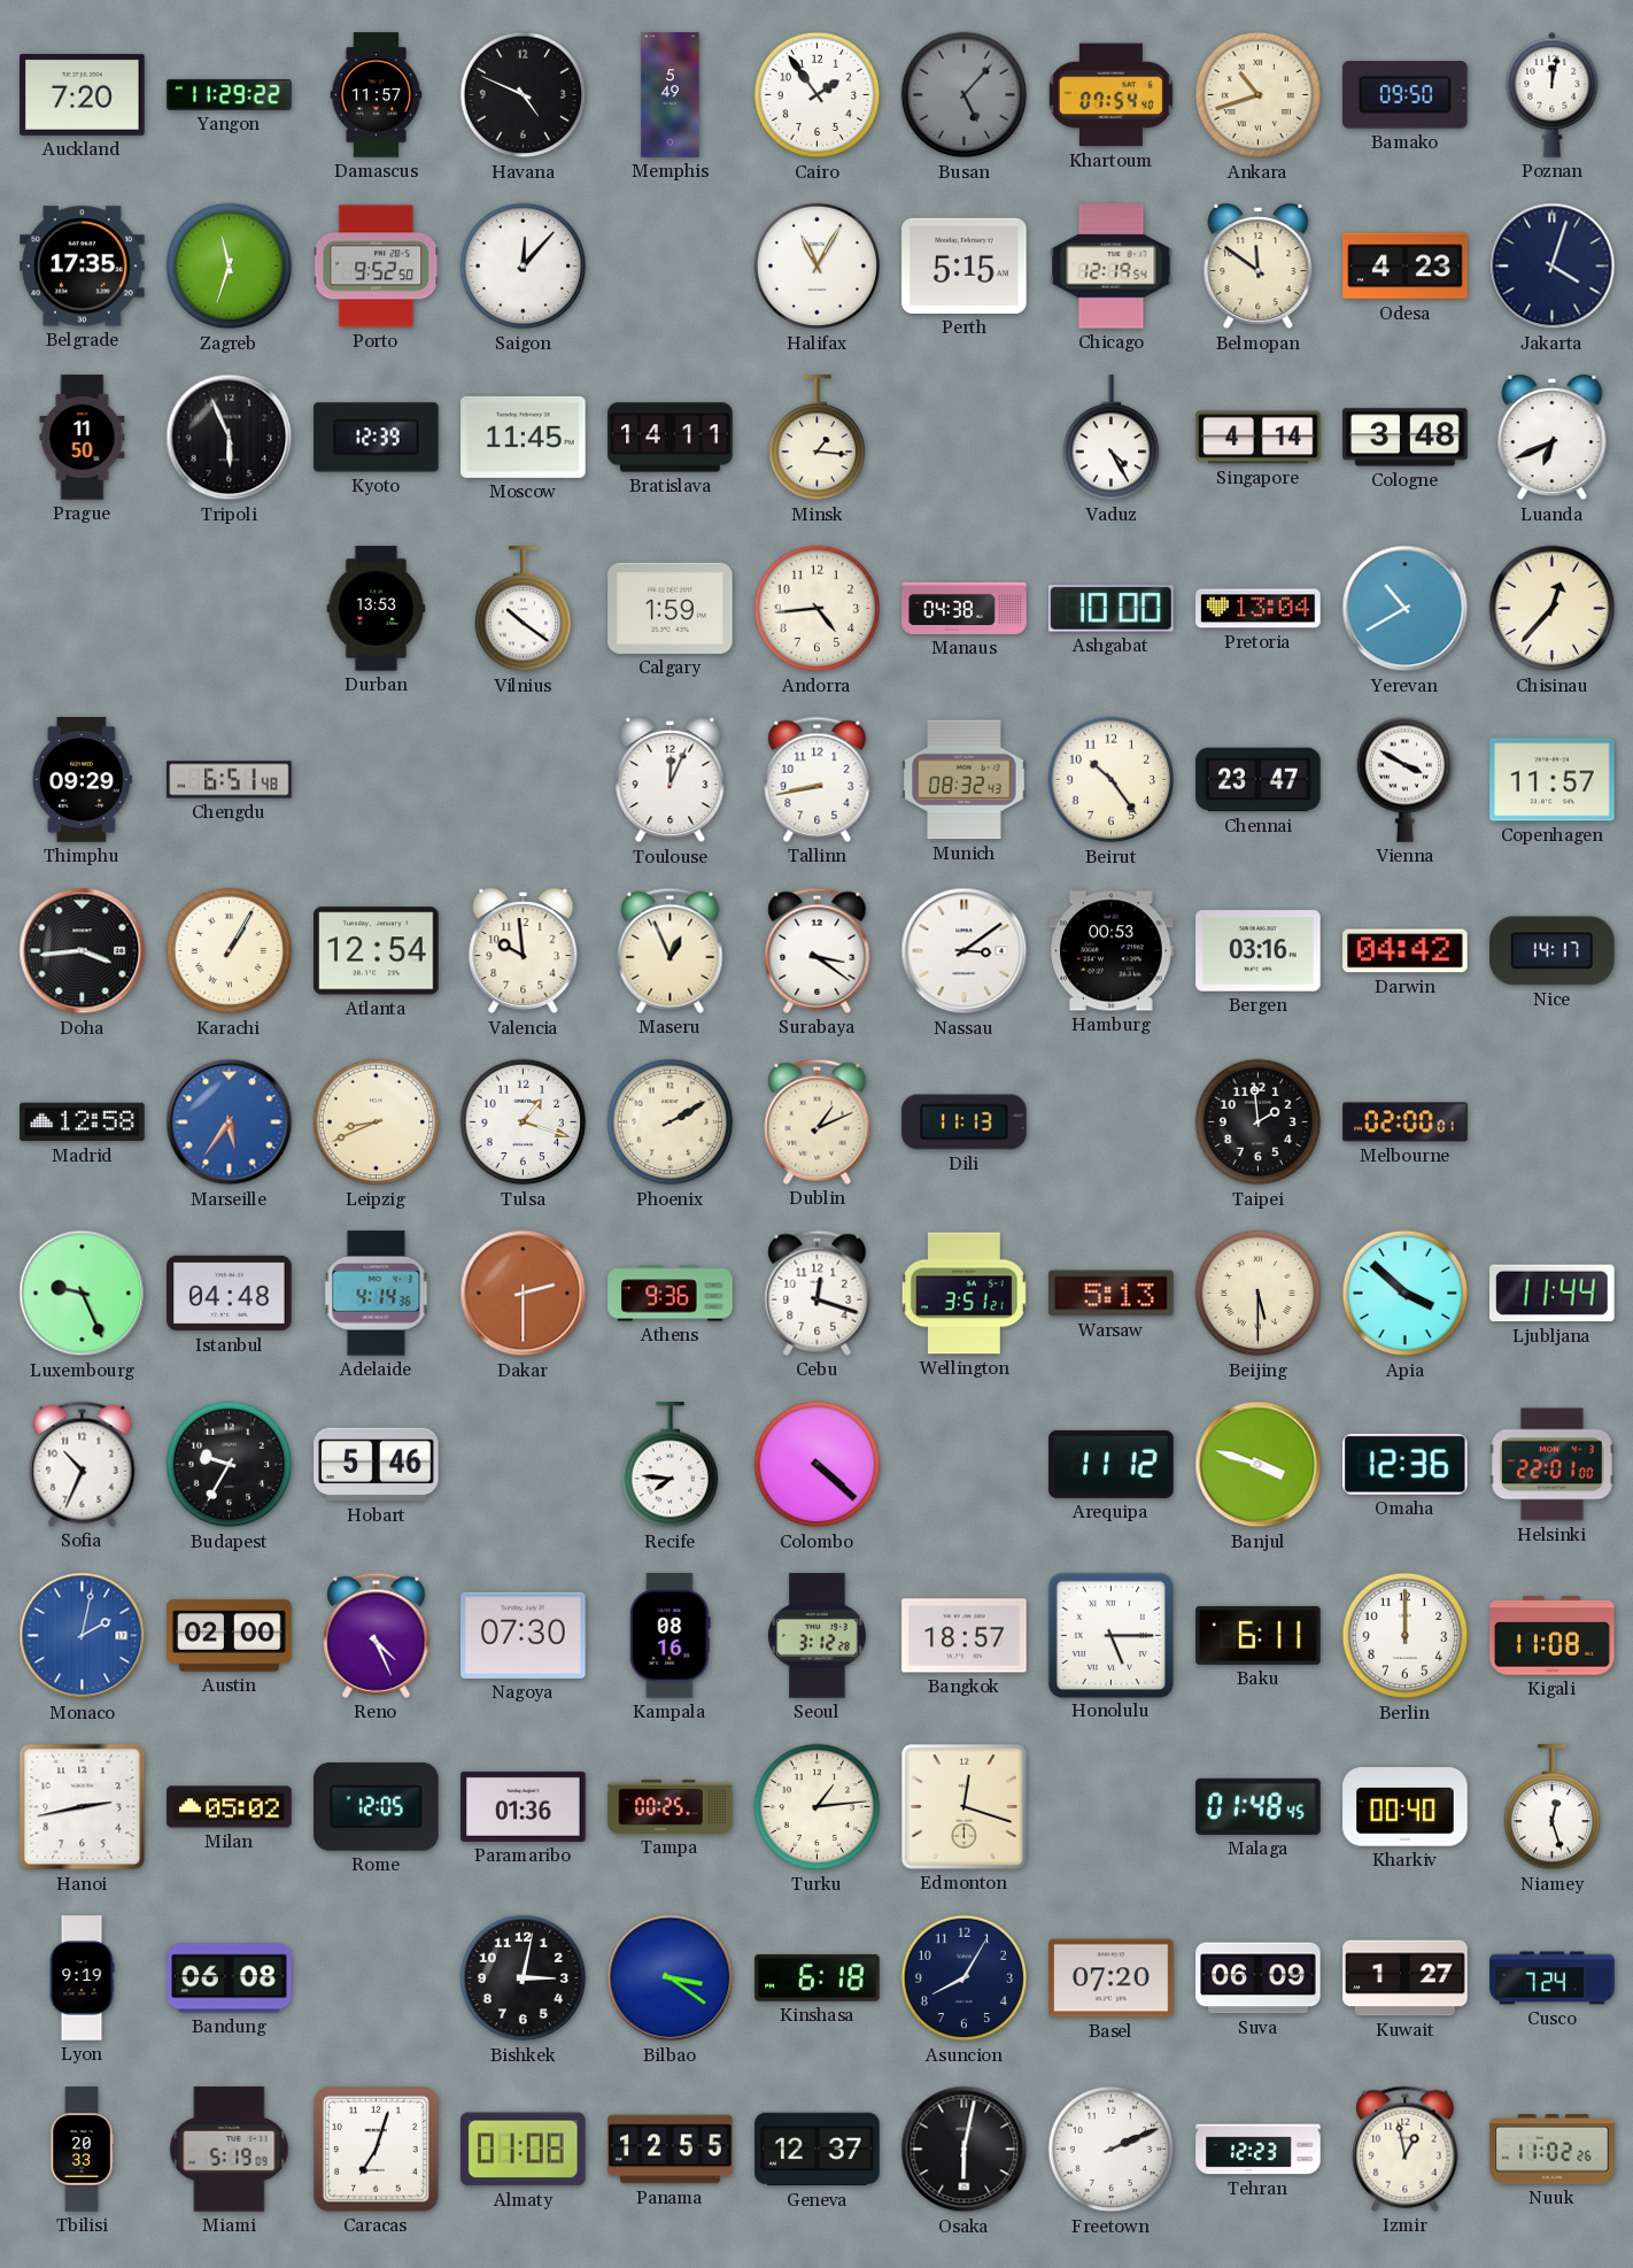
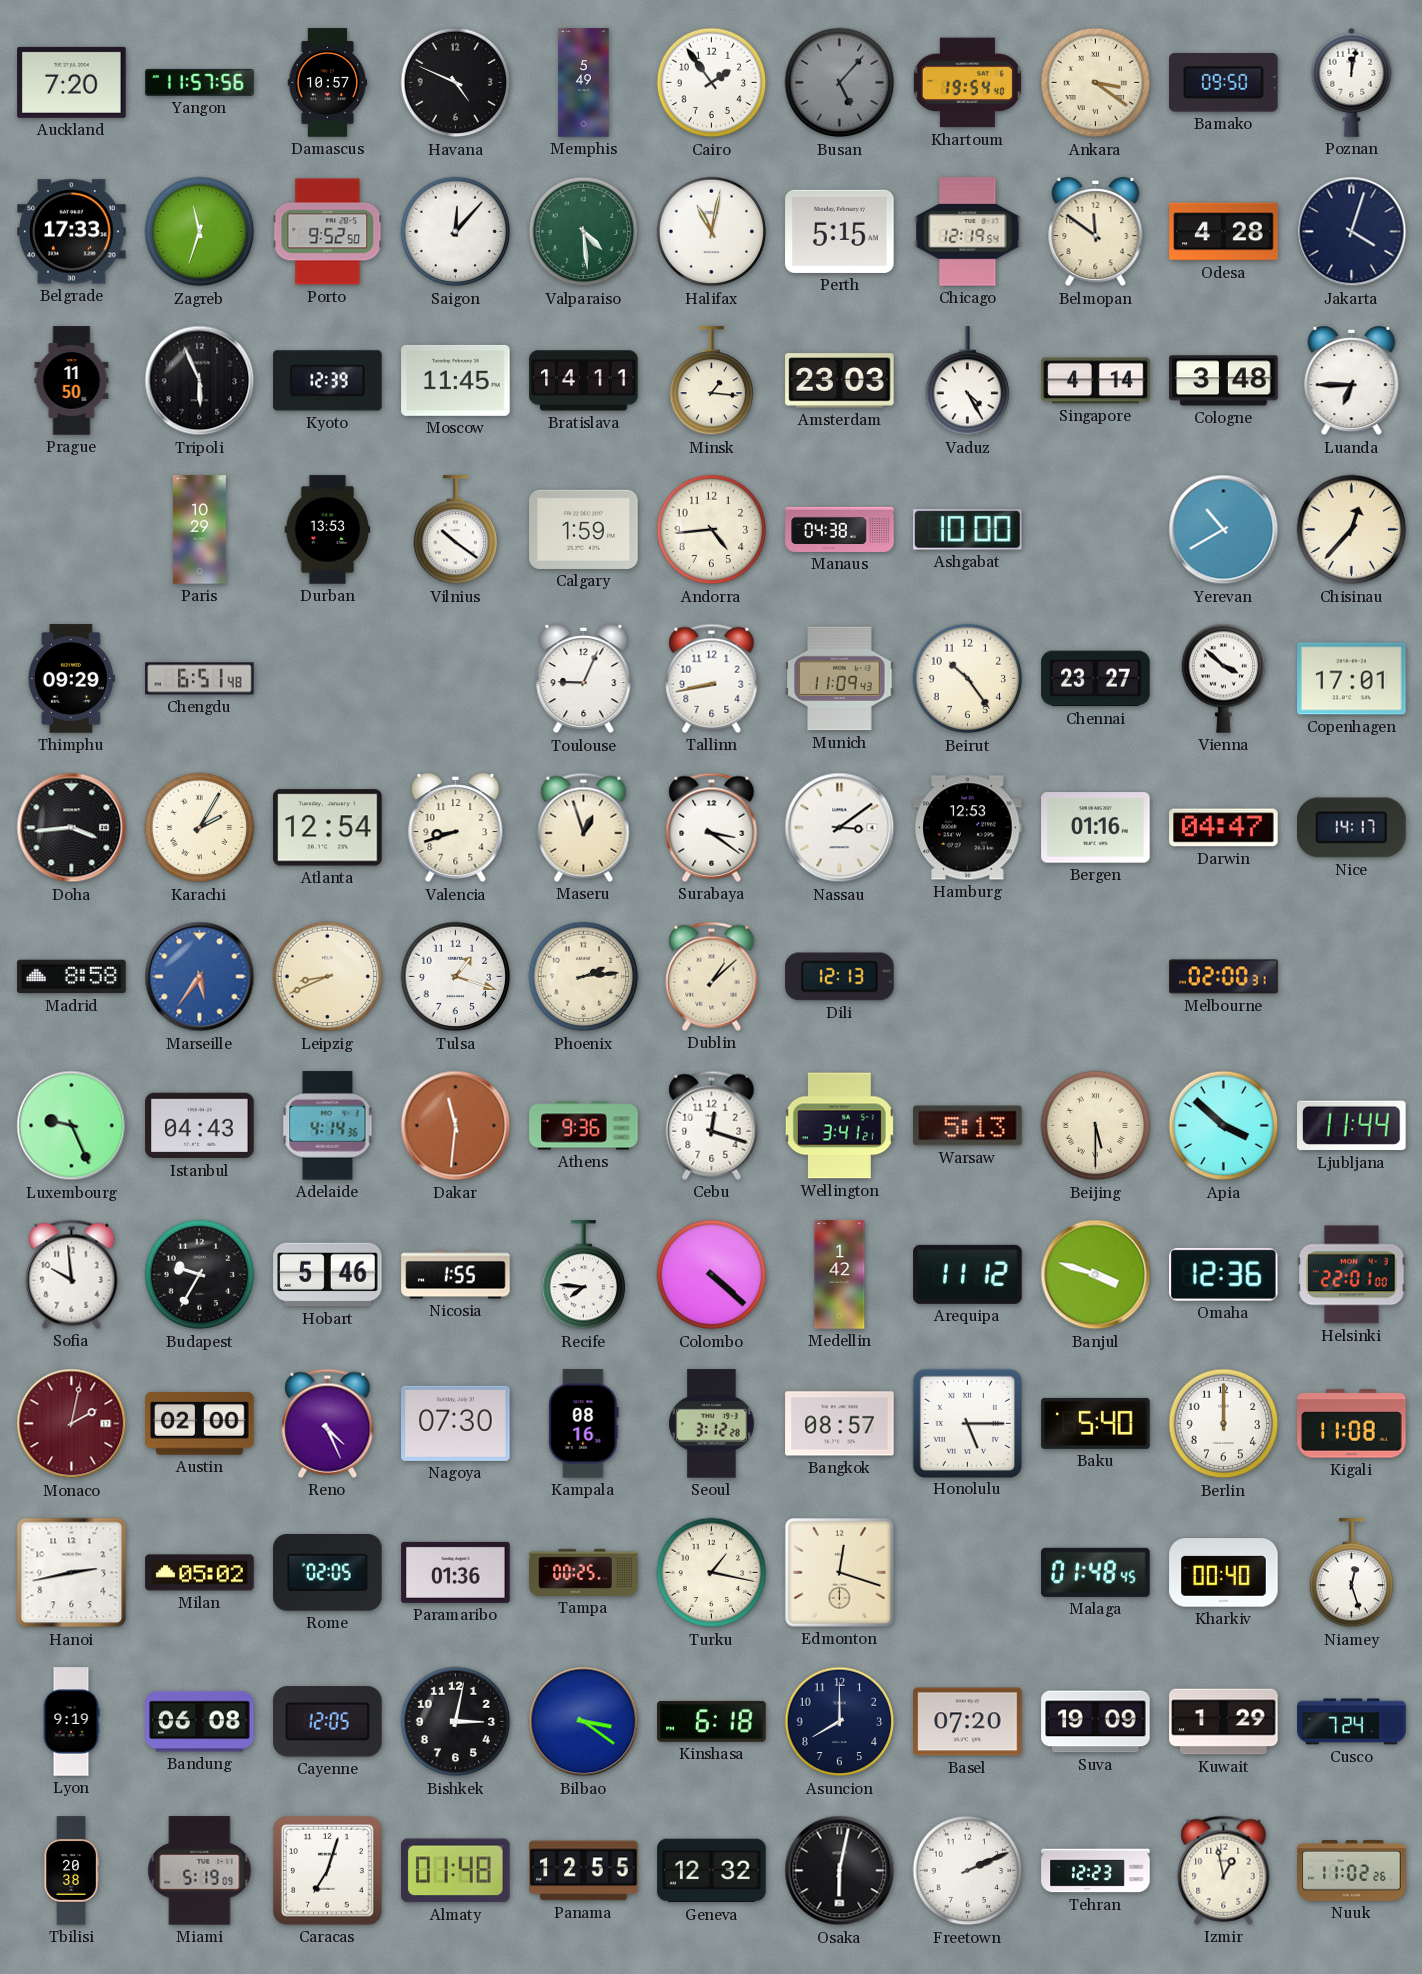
Yangon: 11:29 -> 11:57
Damascus: 11:57 -> 10:57
Khartoum: 07:54 -> 19:54
Ankara: 10:42 -> 3:21
Belgrade: 17:35 -> 17:33
Valparaiso: none -> 4:29
Halifax: 11:05 -> 11:02
Odesa: 4:23 -> 4:28
Amsterdam: none -> 23:03
Luanda: 6:41 -> 6:45
Paris: none -> 10:29
Pretoria: 13:04 -> none
Toulouse: 12:04 -> 9:04
Munich: 08:32 -> 11:09
Chennai: 23:47 -> 23:27
Vienna: 3:50 -> 3:52
Copenhagen: 11:57 -> 17:01
Karachi: 1:05 -> 2:05
Valencia: 9:59 -> 8:42
Maseru: 12:56 -> 12:57
Hamburg: 00:53 -> 12:53
Bergen: 03:16 -> 01:16
Darwin: 04:42 -> 04:47
Madrid: 12:58 -> 8:58
Phoenix: 2:10 -> 2:14
Dublin: 1:11 -> 1:08
Dili: 11:13 -> 12:13
Taipei: 1:59 -> none
Melbourne: 02:00:01 -> 02:00:31
Istanbul: 04:48 -> 04:43
Dakar: 2:30 -> 11:31
Wellington: 3:51 -> 3:41
Sofia: 10:34 -> 9:59
Nicosia: none -> 1:55
Medellin: none -> 1:42
Monaco dial: blue -> burgundy
Bangkok: 18:57 -> 08:57
Baku: 6:11 -> 5:40
Rome: 12:05 -> 02:05
Turku: 1:14 -> 1:17
Cayenne: none -> 12:05
Asuncion: 8:05 -> 8:00
Suva: 06:09 -> 19:09
Kuwait: 1:27 -> 1:29
Tbilisi: 20:33 -> 20:38
Almaty: 01:08 -> 01:48
Geneva: 12:37 -> 12:32
